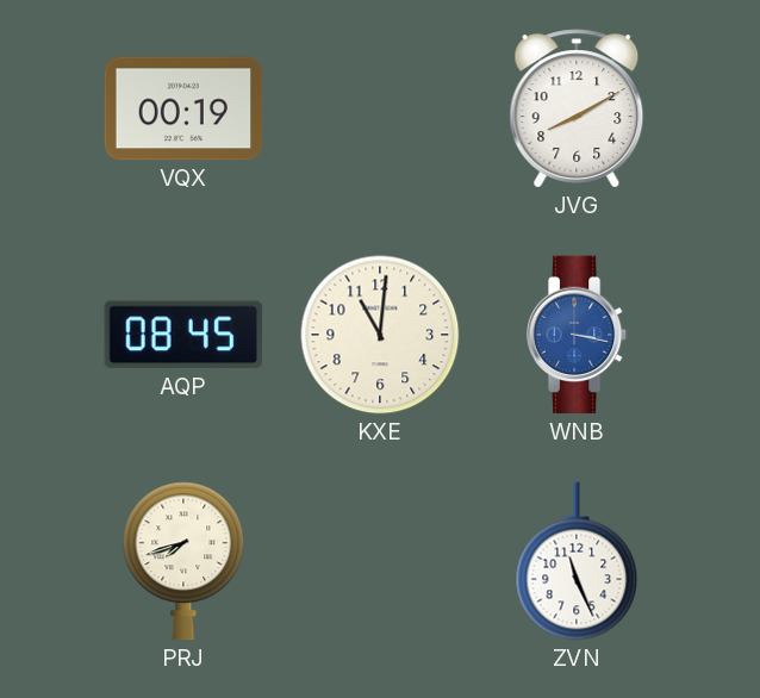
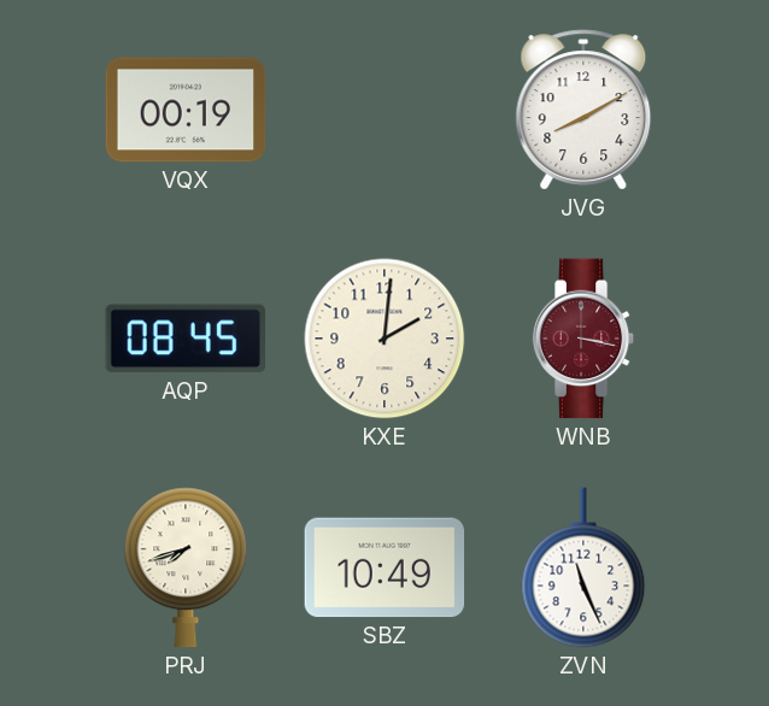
KXE: 11:01 -> 2:01
WNB dial: blue -> burgundy
SBZ: none -> 10:49
